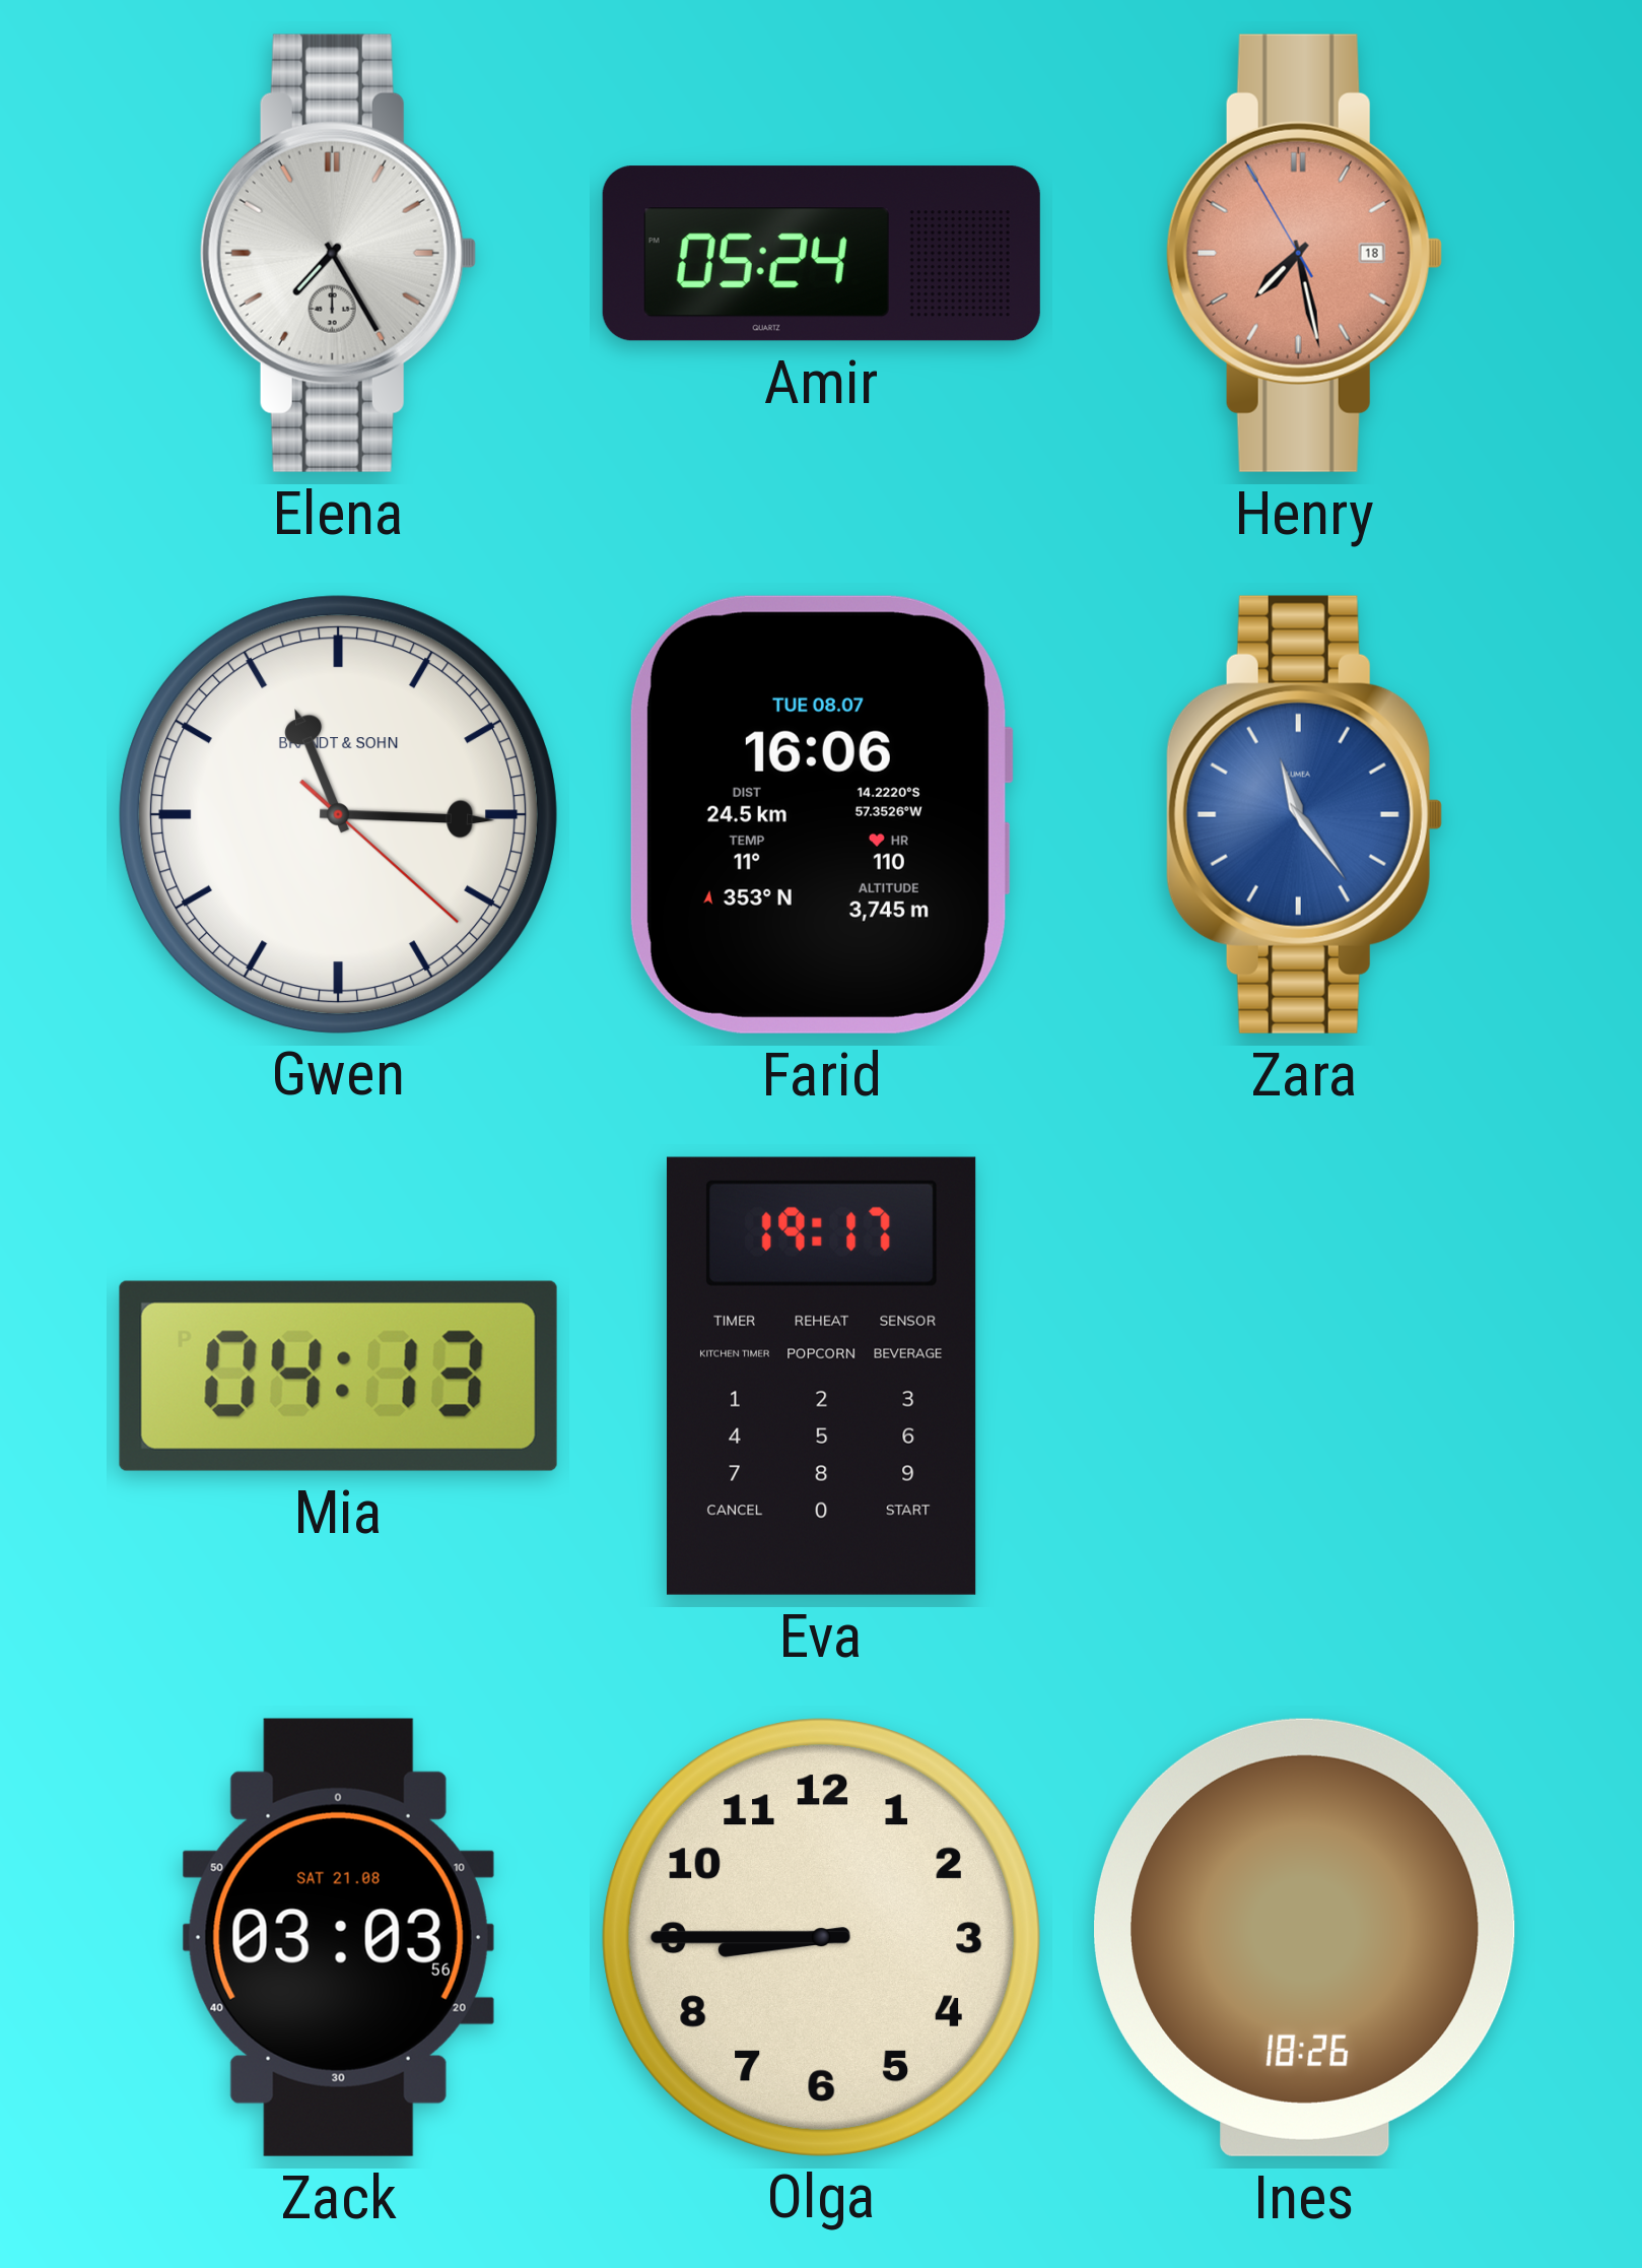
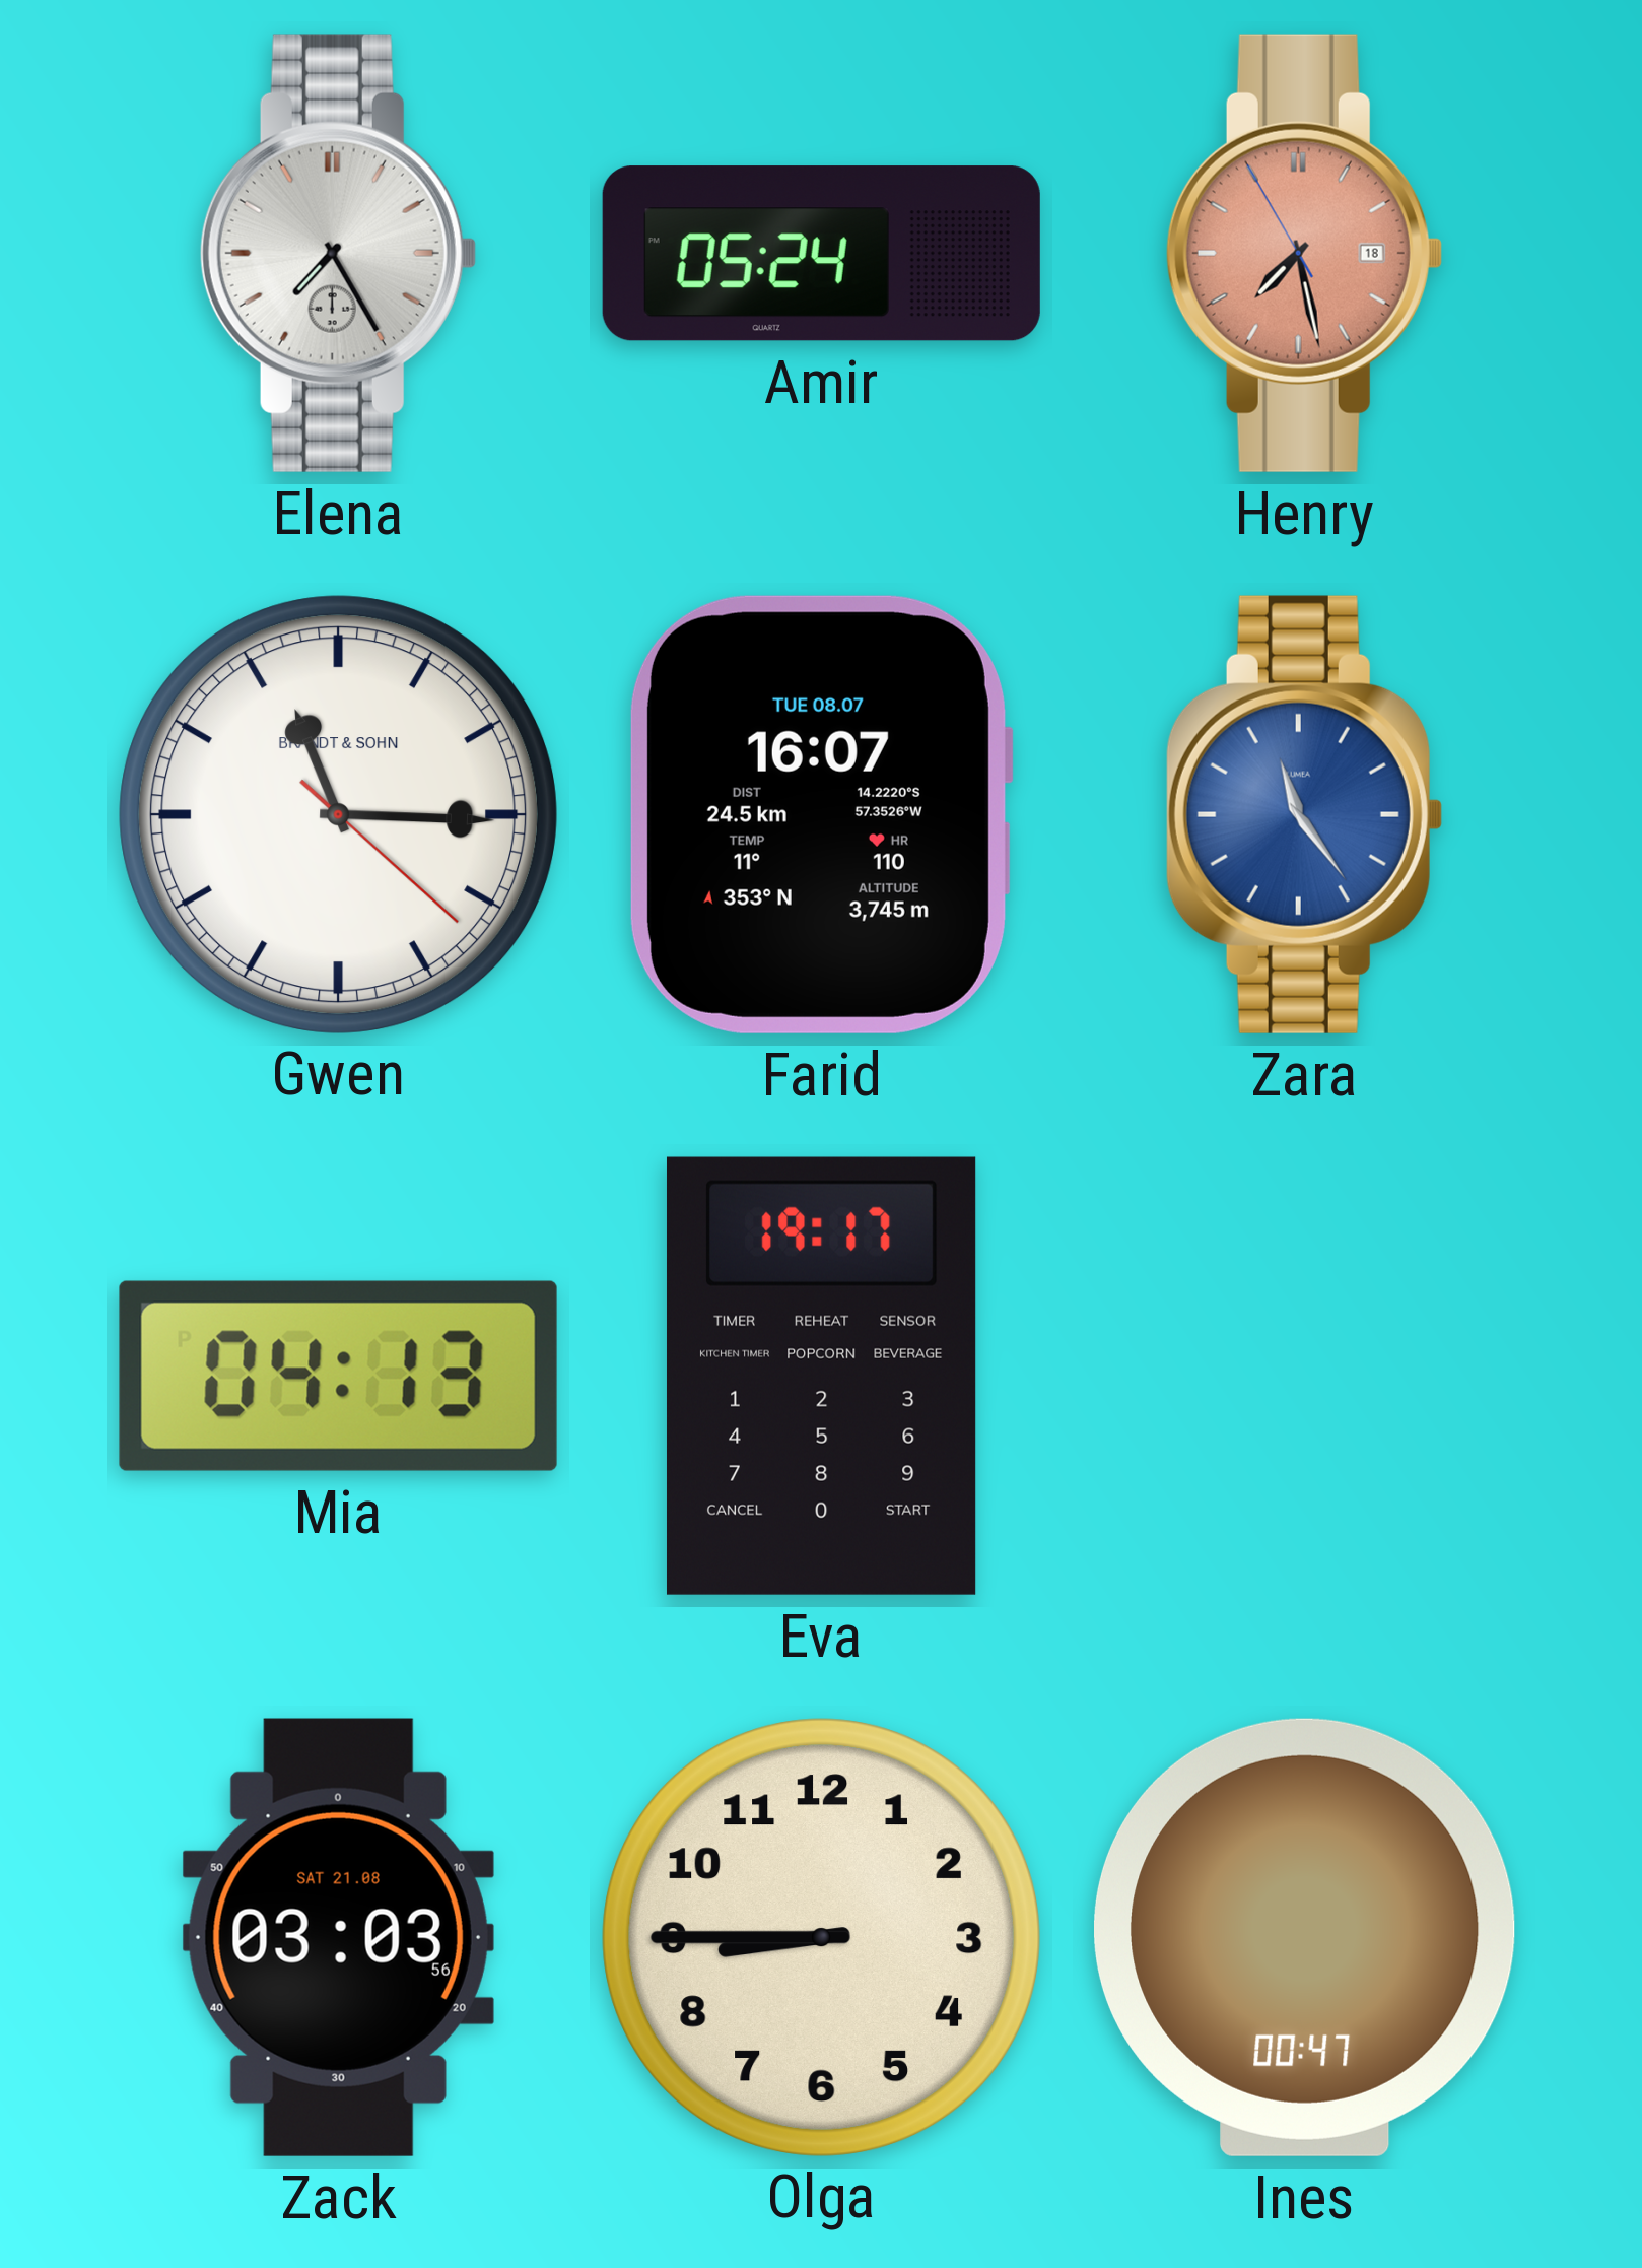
Farid: 16:06 -> 16:07
Ines: 18:26 -> 00:47
